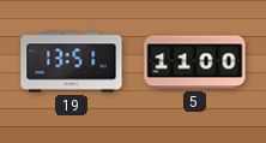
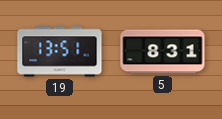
5: 11:00 -> 8:31
